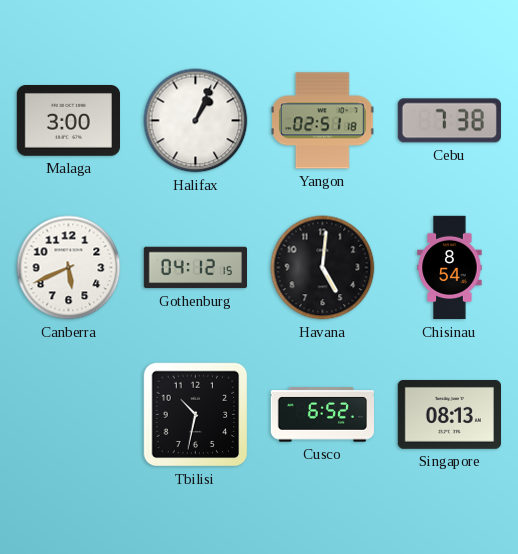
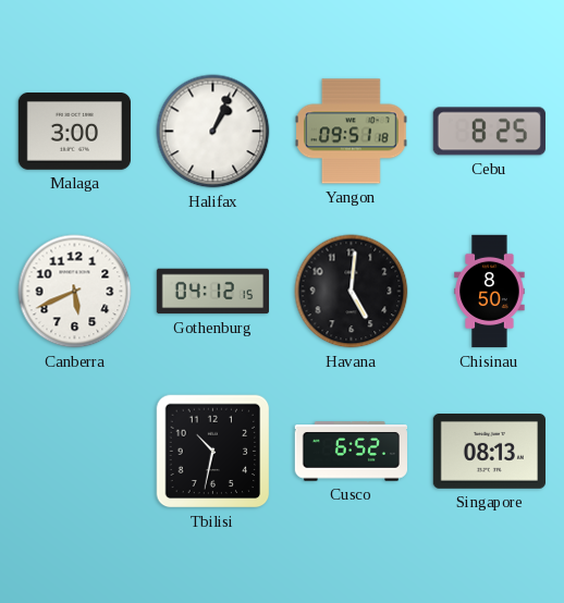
Yangon: 02:51 -> 09:51
Cebu: 7:38 -> 8:25
Chisinau: 8:54 -> 8:50
